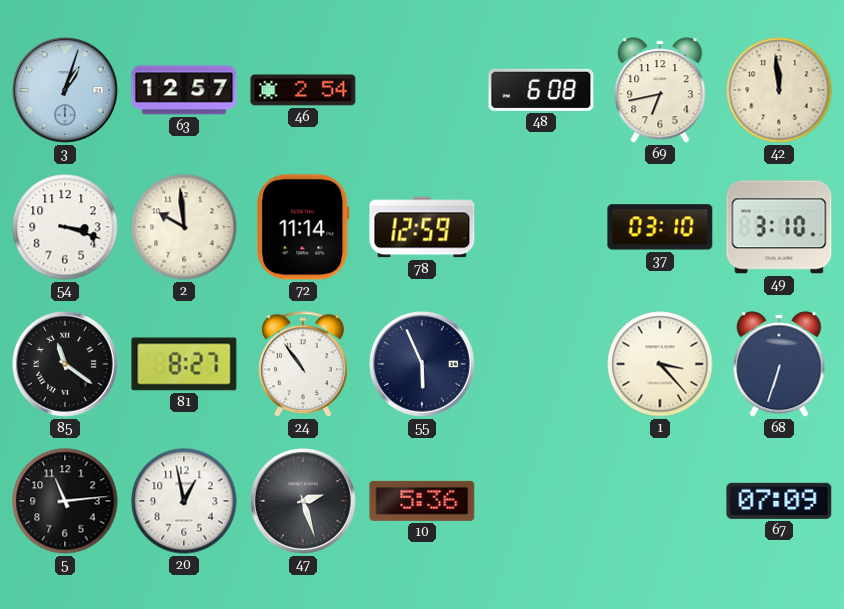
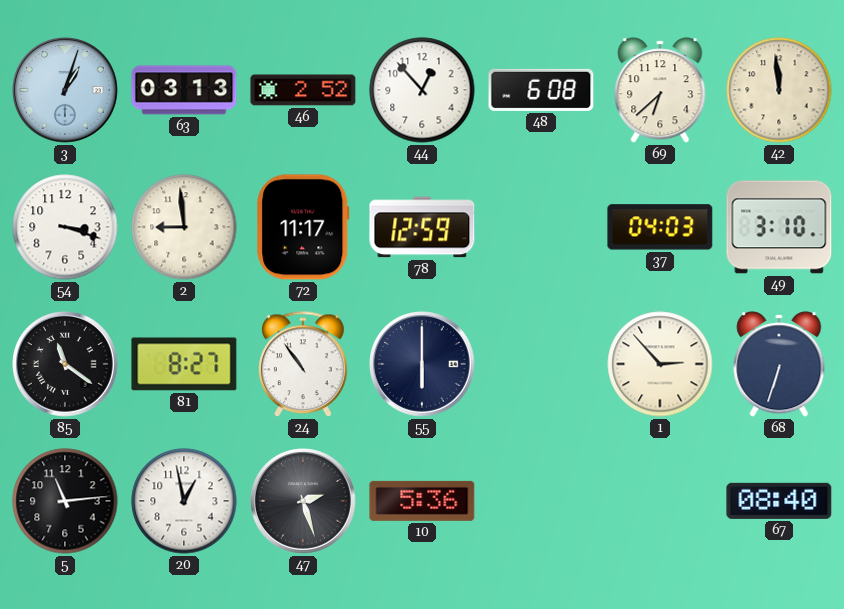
63: 12:57 -> 03:13
46: 2:54 -> 2:52
44: none -> 12:53
69: 6:43 -> 6:38
2: 9:59 -> 8:59
72: 11:14 -> 11:17
37: 03:10 -> 04:03
55: 5:56 -> 6:00
1: 3:23 -> 2:53
67: 07:09 -> 08:40
